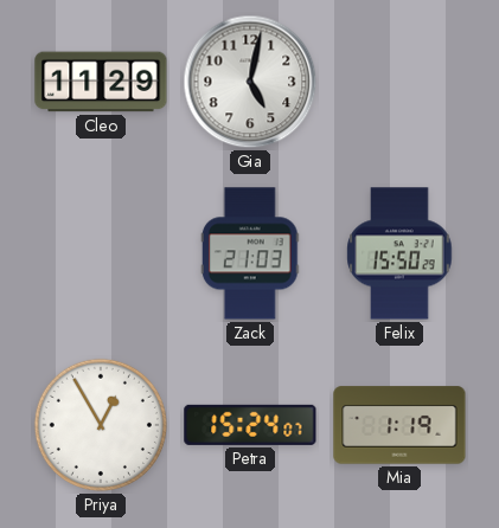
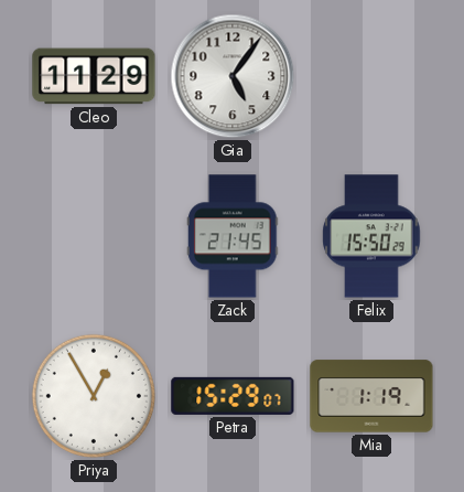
Gia: 5:02 -> 5:06
Zack: 21:03 -> 21:45
Petra: 15:24 -> 15:29
